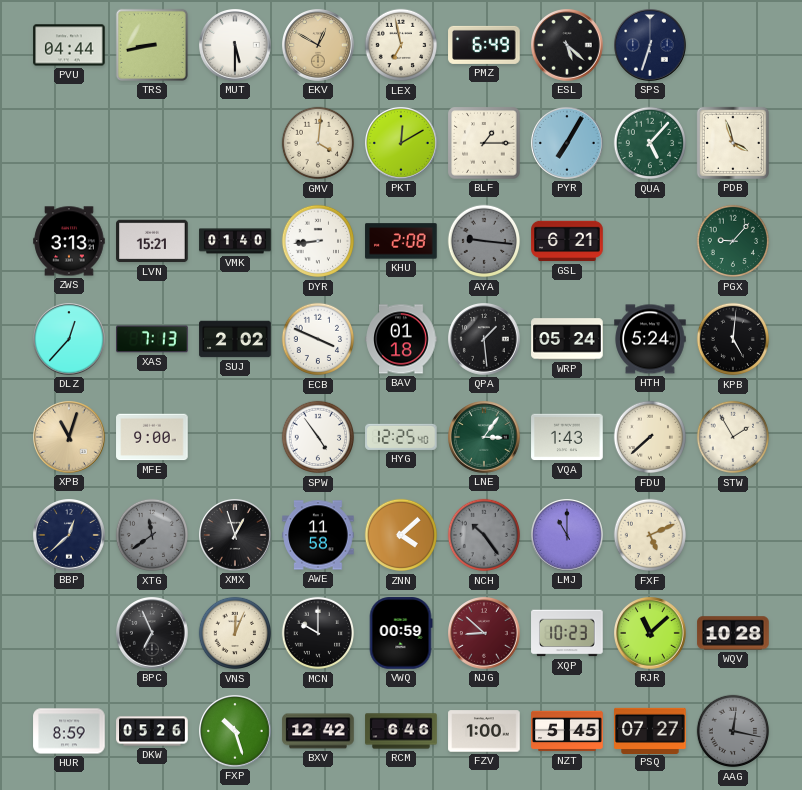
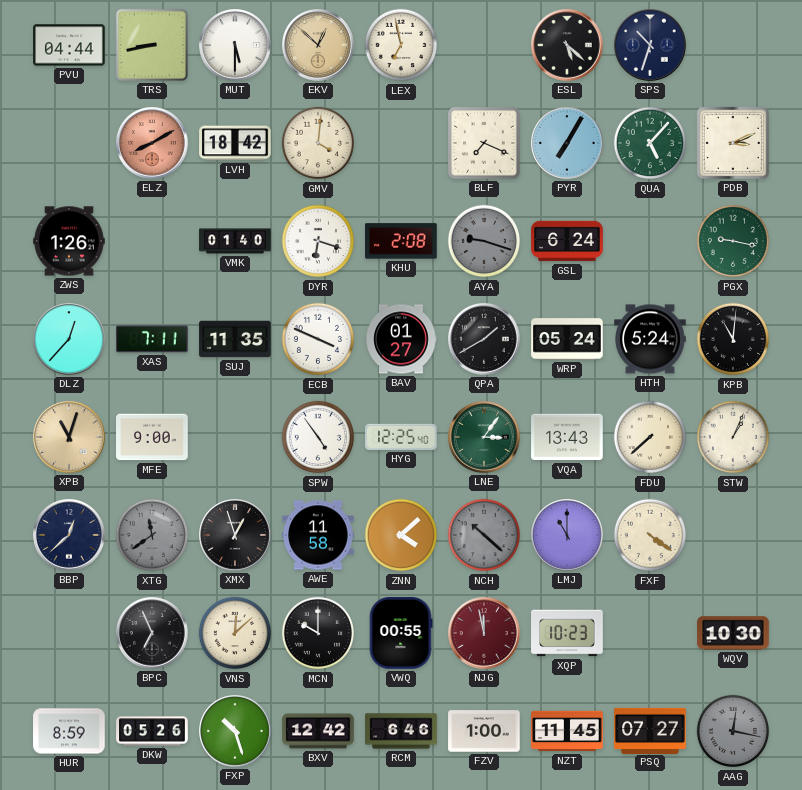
EKV: 12:50 -> 12:52
PMZ: 6:49 -> none
SPS: 6:33 -> 10:33
ELZ: none -> 8:10
LVH: none -> 18:42
PKT: 12:10 -> none
BLF: 1:15 -> 7:19
PDB: 3:57 -> 3:11
ZWS: 3:13 -> 1:26
LVN: 15:21 -> none
DYR: 8:44 -> 6:18
AYA: 9:16 -> 9:18
GSL: 6:21 -> 6:24
PGX: 9:07 -> 9:17
XAS: 7:13 -> 7:11
SUJ: 2:02 -> 11:35
BAV: 01:18 -> 01:27
QPA: 1:29 -> 1:40
KPB: 5:01 -> 11:01
VQA: 1:43 -> 13:43
STW: 1:55 -> 1:04
NCH: 10:24 -> 10:22
FXF: 5:11 -> 4:21
VNS: 12:04 -> 12:08
VWQ: 00:59 -> 00:55
NJG: 8:52 -> 11:58
RJR: 11:08 -> none
WQV: 10:28 -> 10:30
NZT: 5:45 -> 11:45
